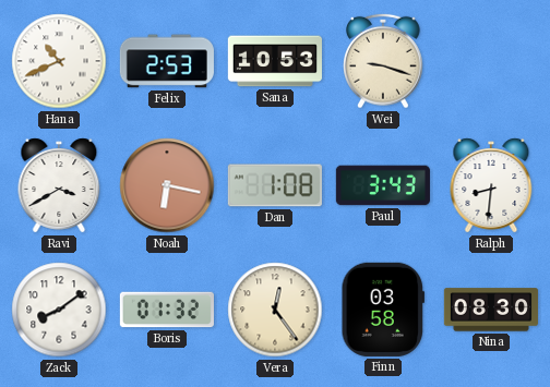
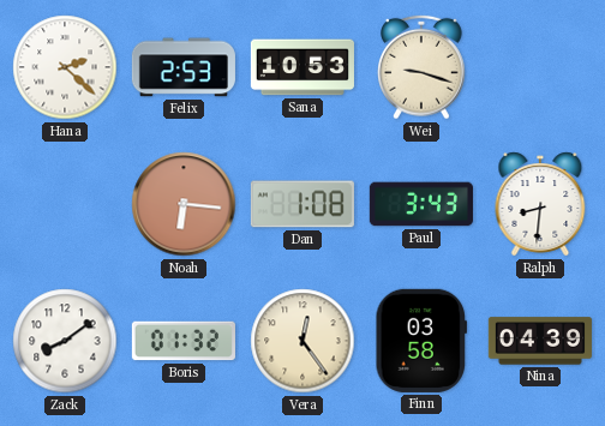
Hana: 10:41 -> 2:22
Ravi: 3:40 -> none
Noah: 6:17 -> 6:16
Nina: 08:30 -> 04:39
